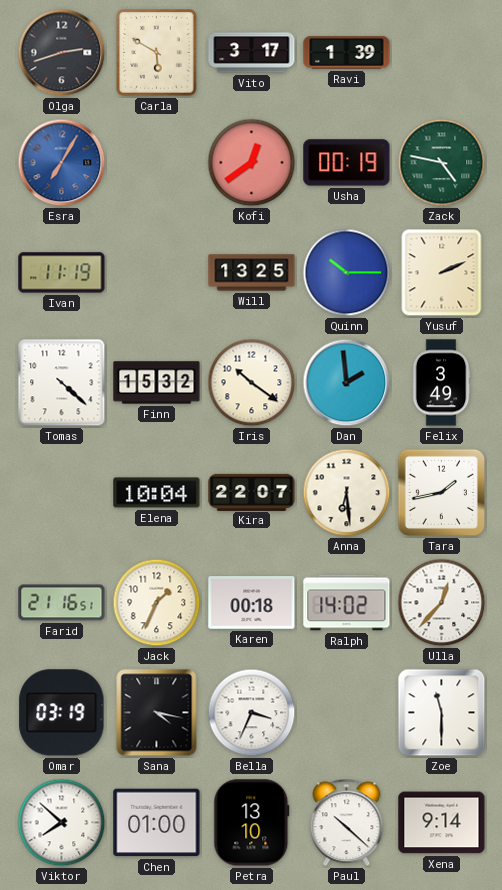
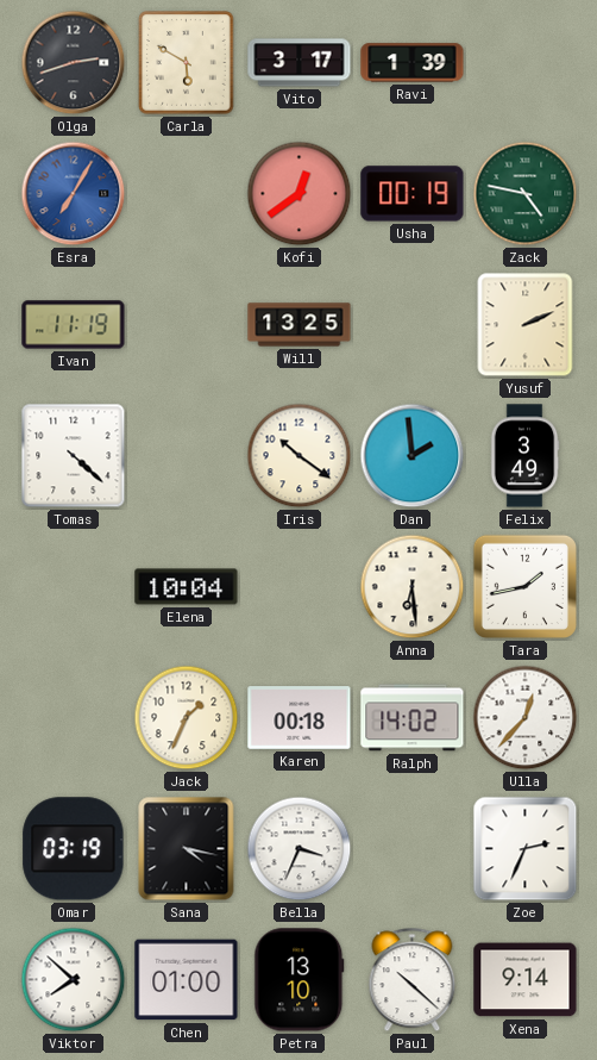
Quinn: 10:15 -> none
Finn: 15:32 -> none
Kira: 22:07 -> none
Farid: 21:16 -> none
Zoe: 11:30 -> 2:34
